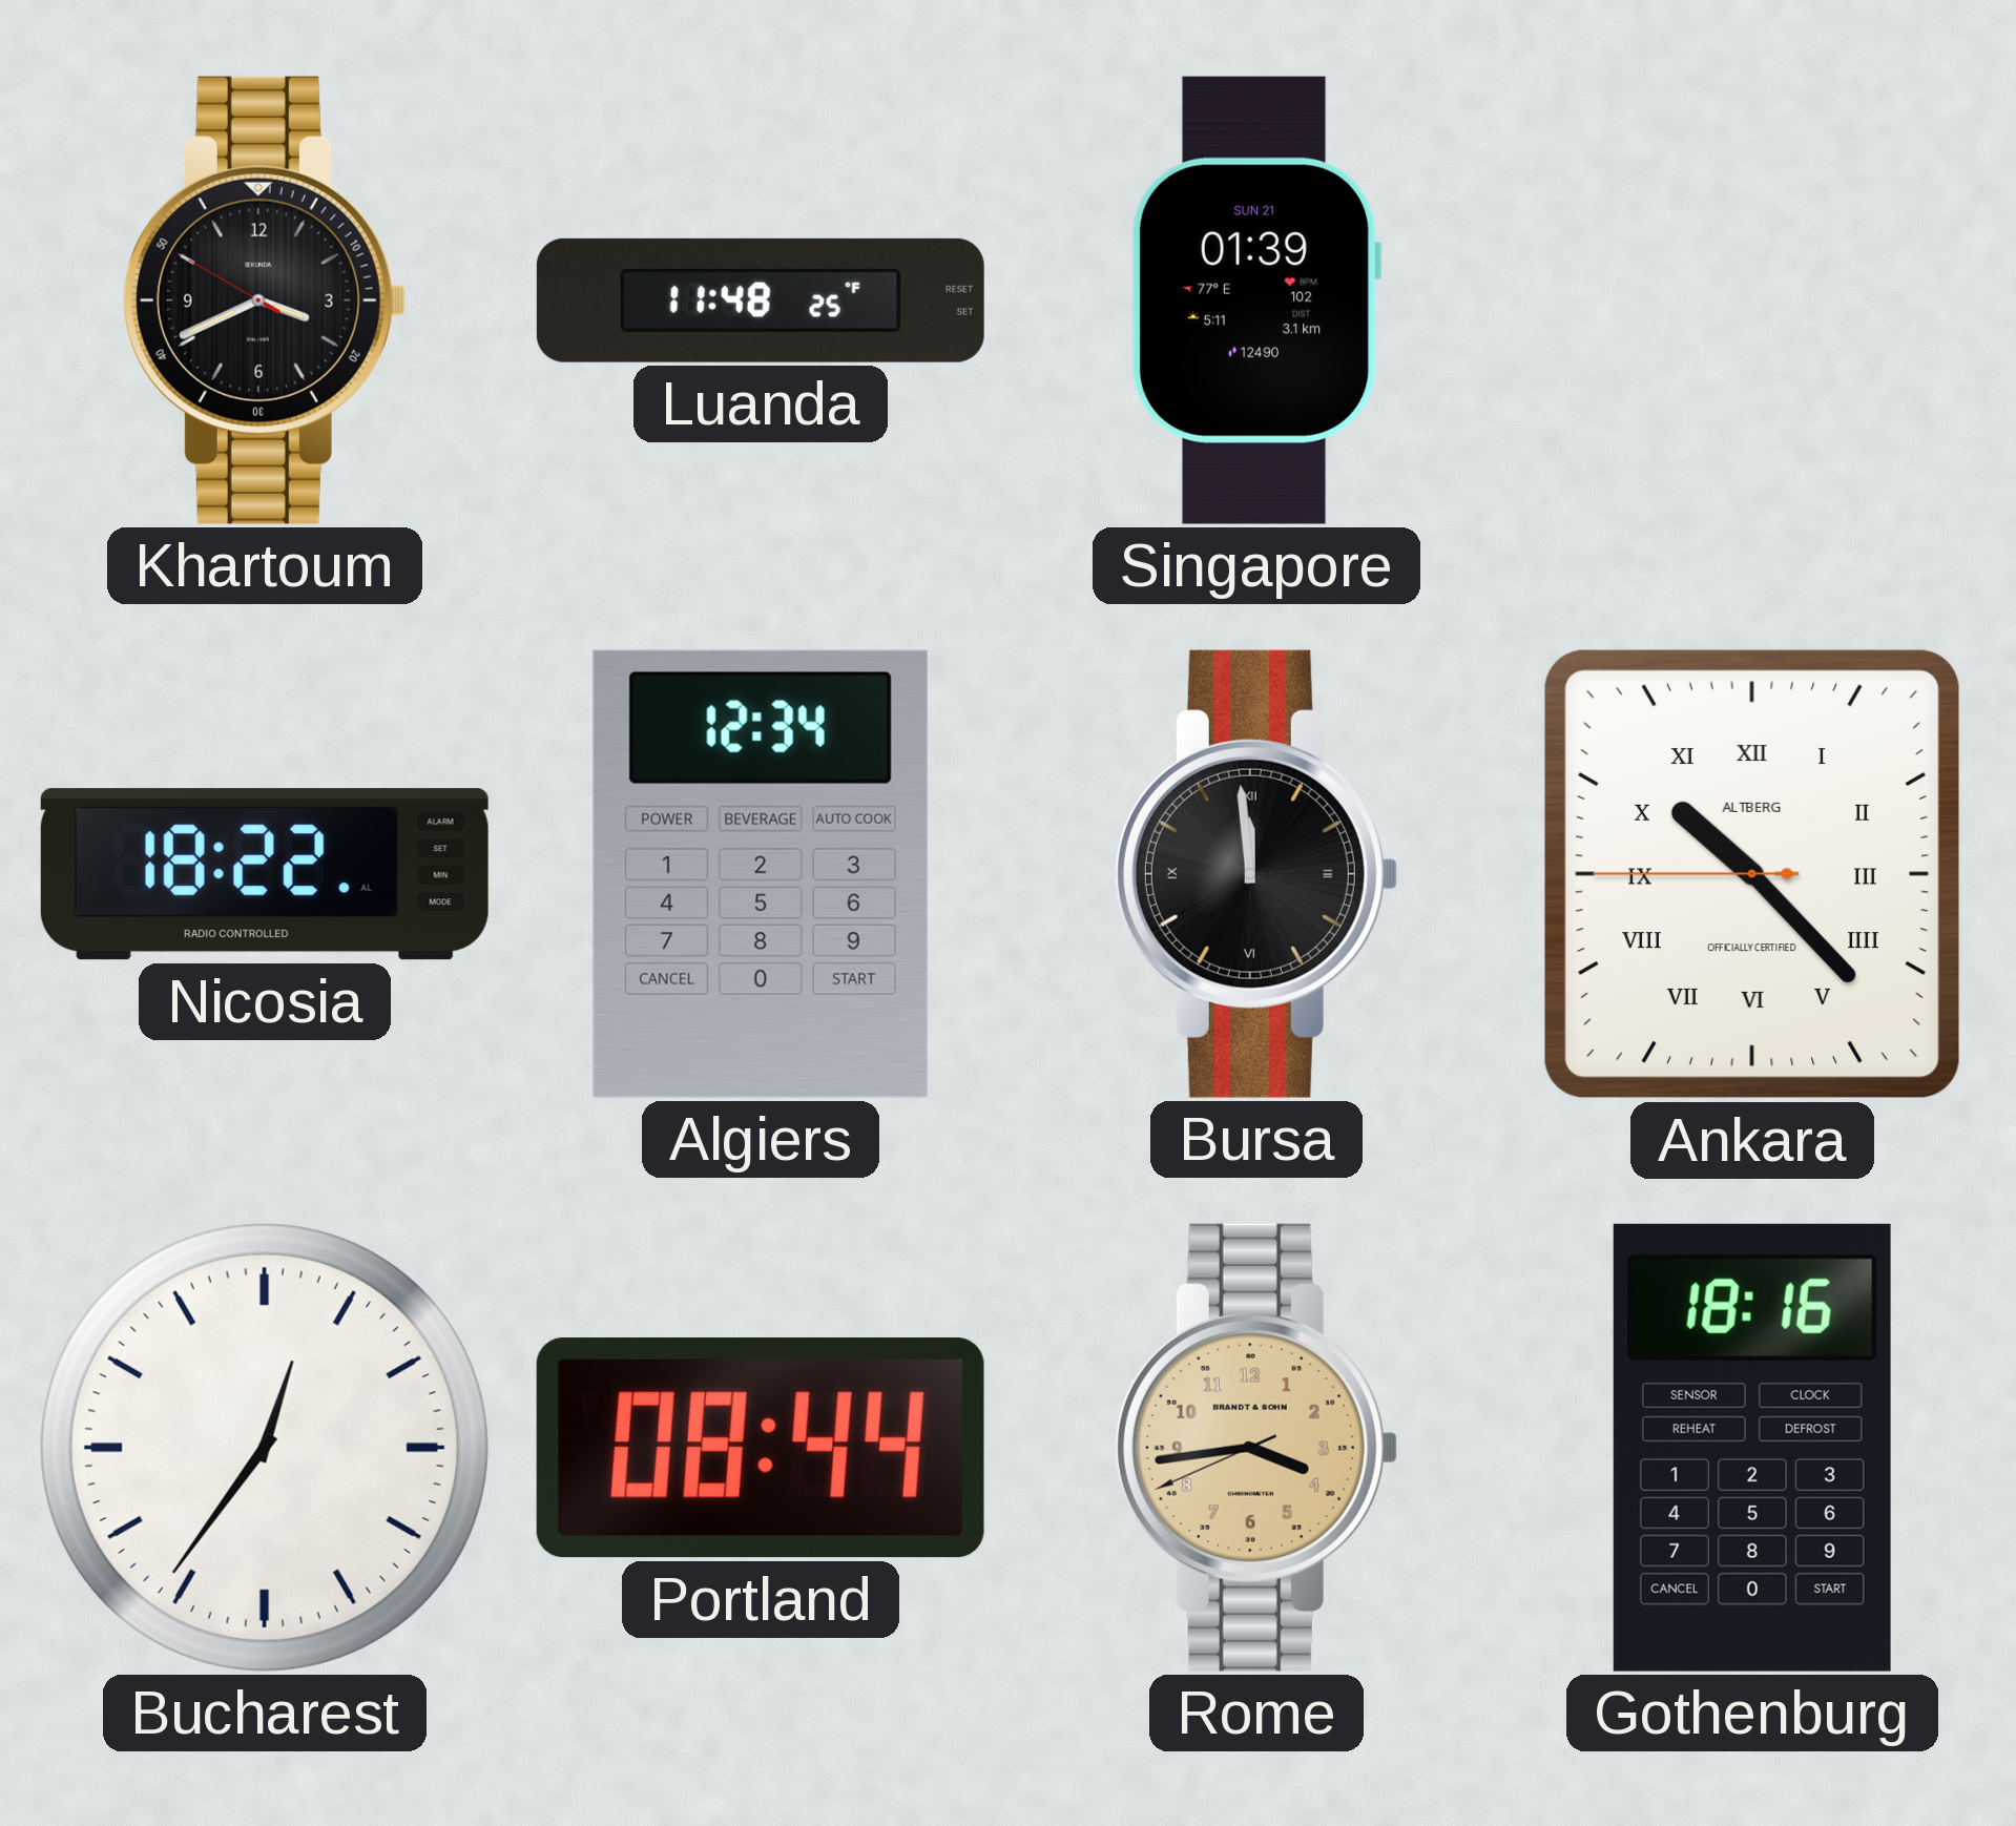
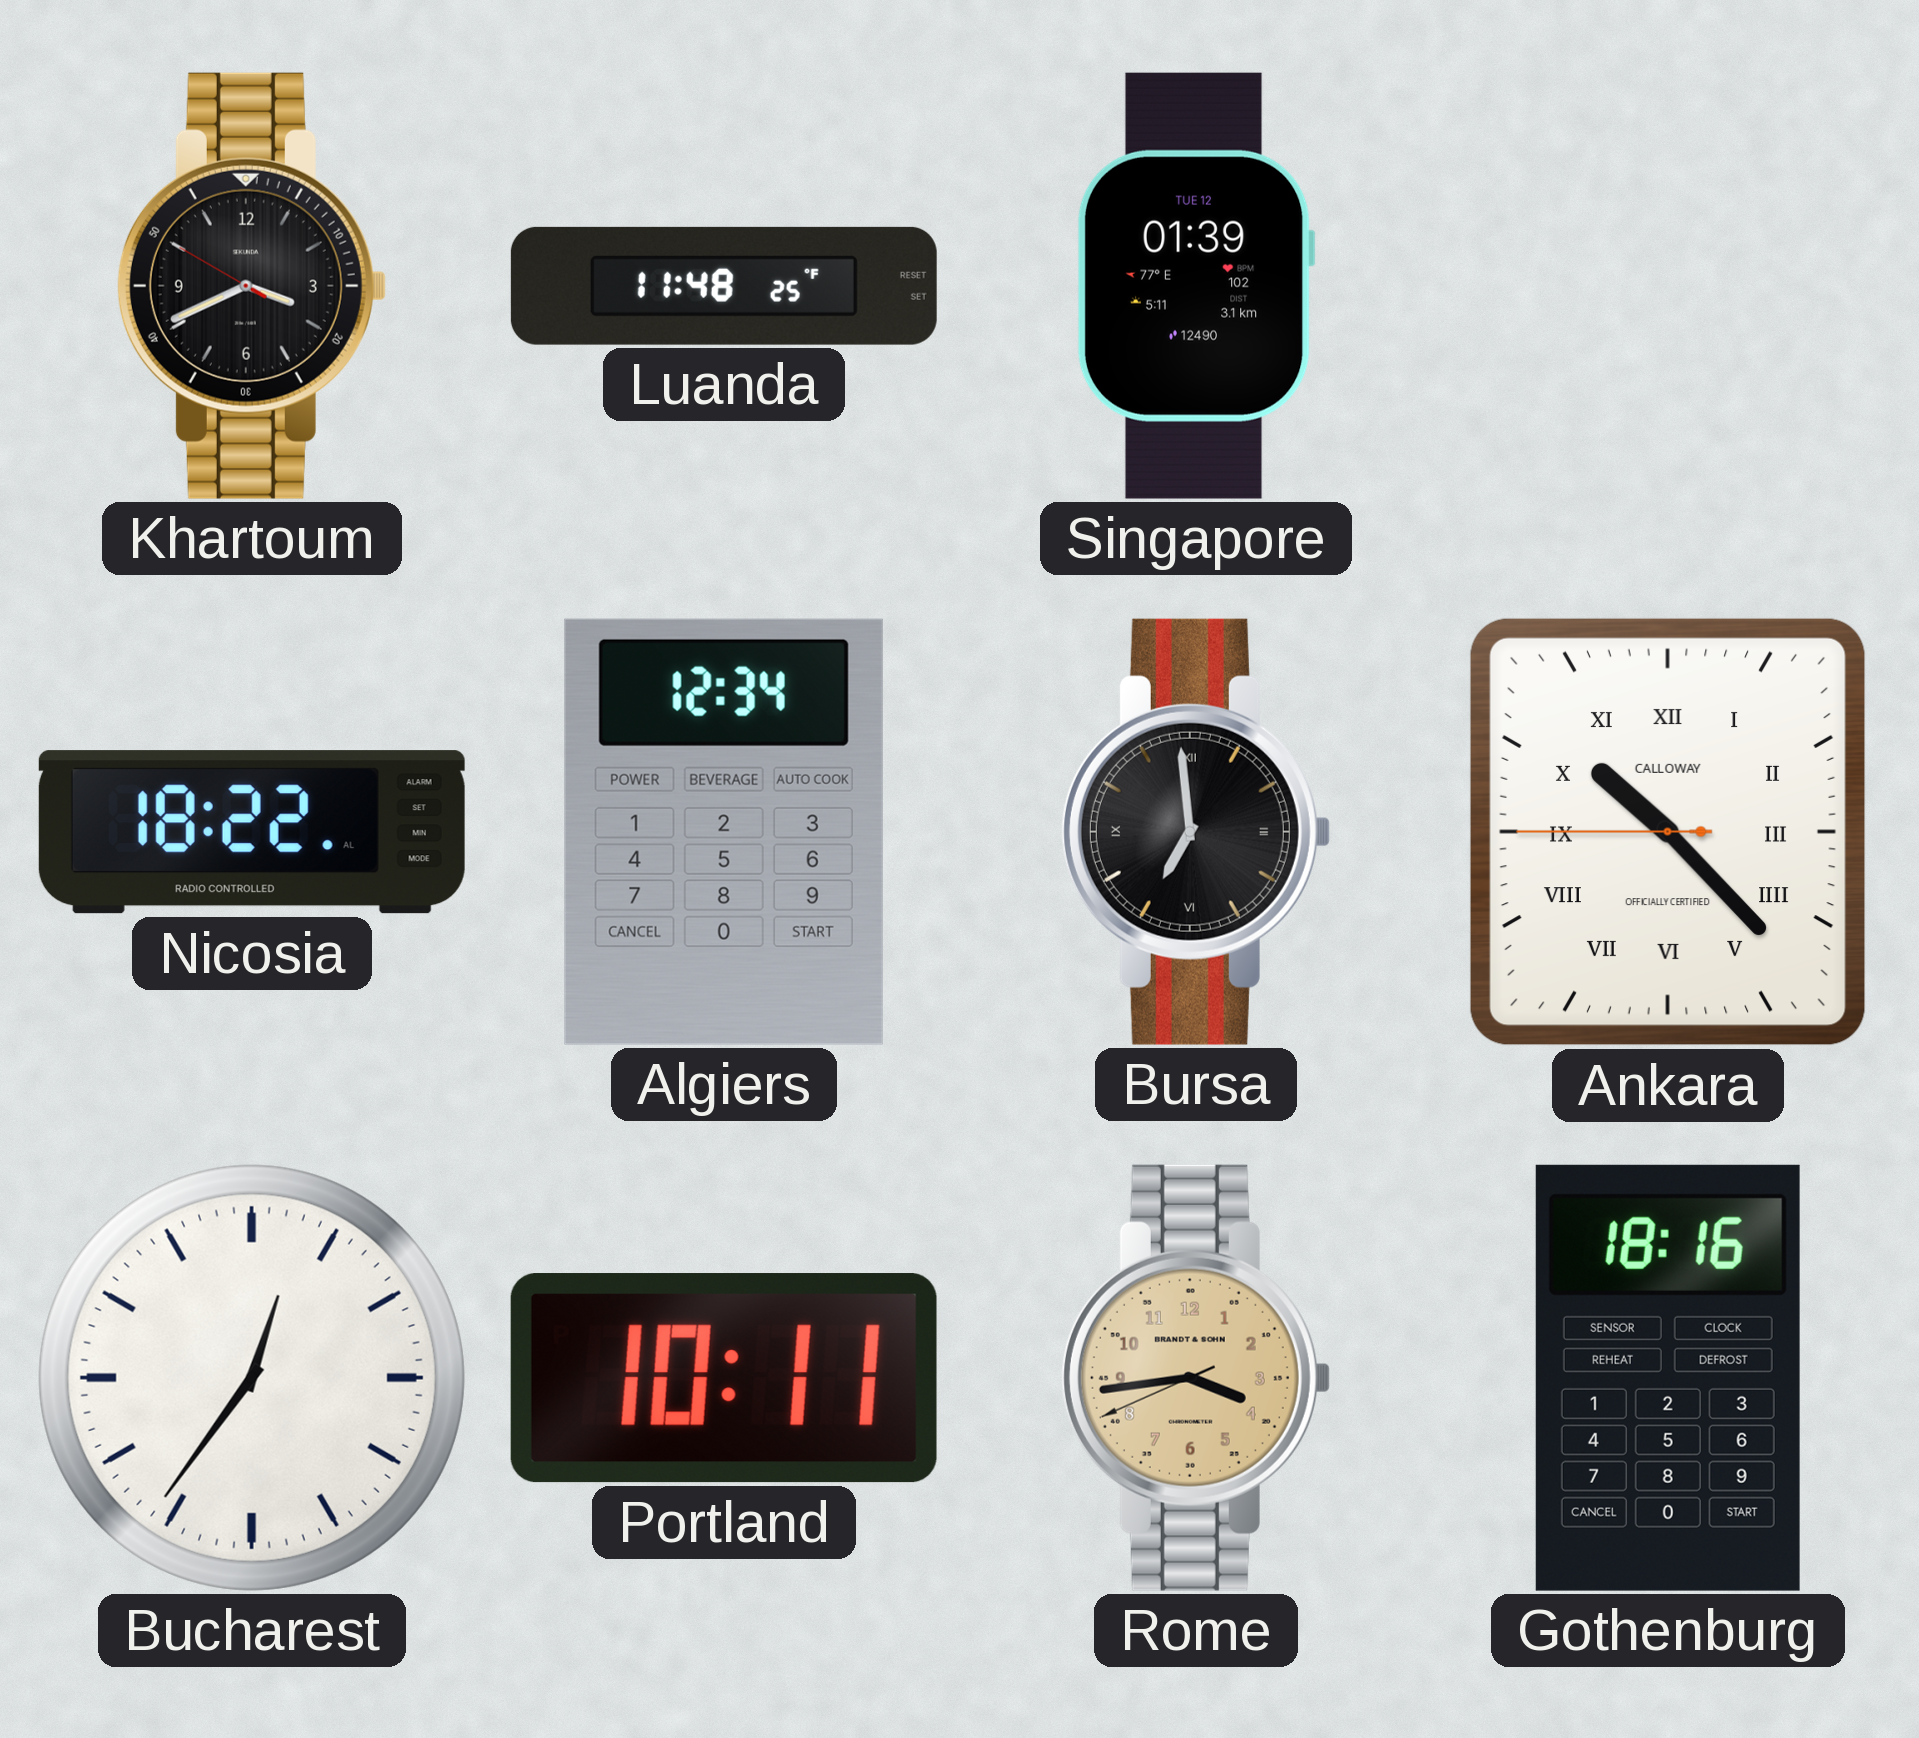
Singapore date: SUN 21 -> TUE 12
Bursa: 11:59 -> 6:59
Ankara brand: ALTBERG -> CALLOWAY
Portland: 08:44 -> 10:11
